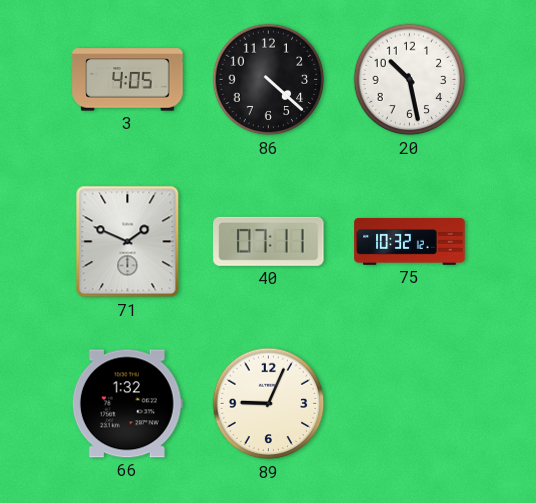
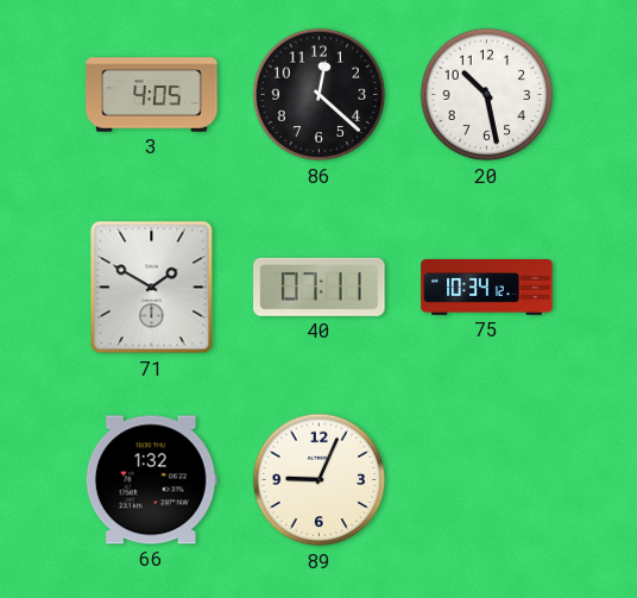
86: 4:22 -> 12:22
71: 1:49 -> 1:50
75: 10:32 -> 10:34
